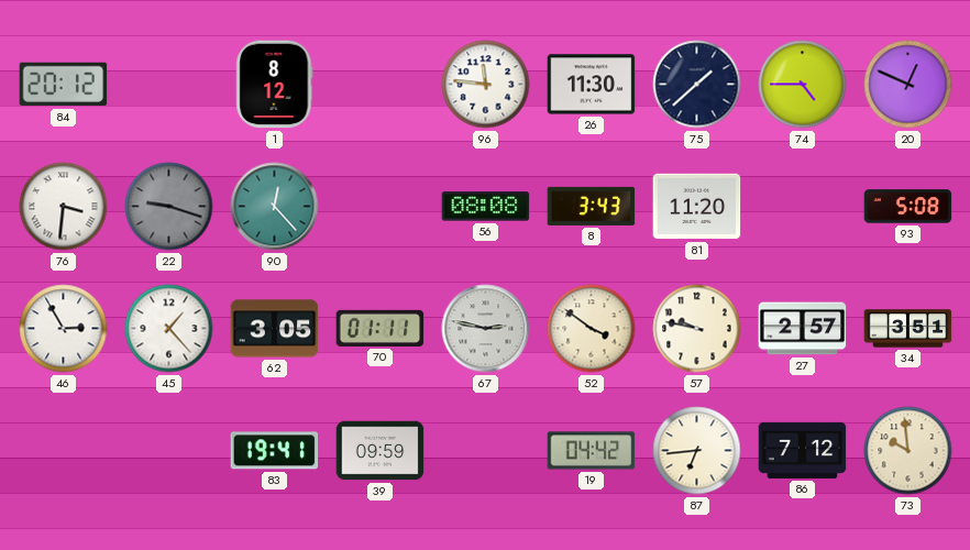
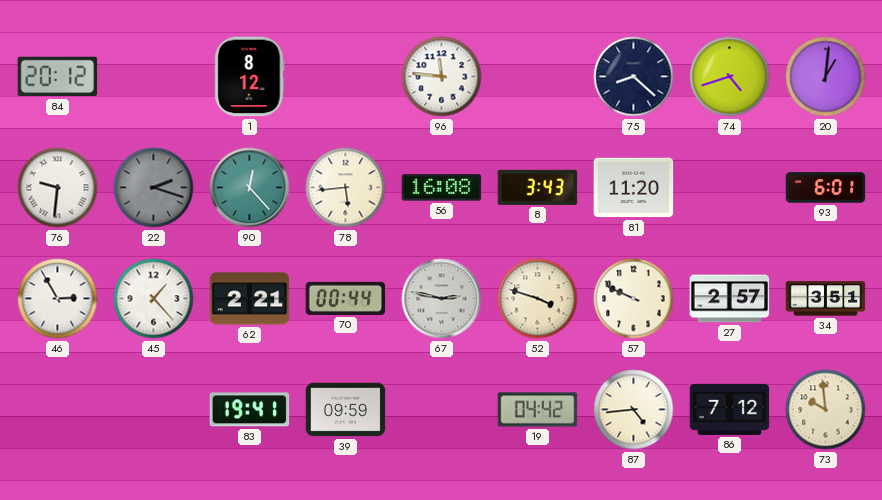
26: 11:30 -> none
75: 1:38 -> 8:22
74: 4:45 -> 4:42
20: 12:49 -> 1:01
76: 3:31 -> 9:31
22: 9:18 -> 2:18
78: none -> 5:44
56: 08:08 -> 16:08
93: 5:08 -> 6:01
62: 3:05 -> 2:21
70: 01:11 -> 00:44
52: 3:51 -> 3:48
57: 9:47 -> 9:49
87: 6:44 -> 4:44
